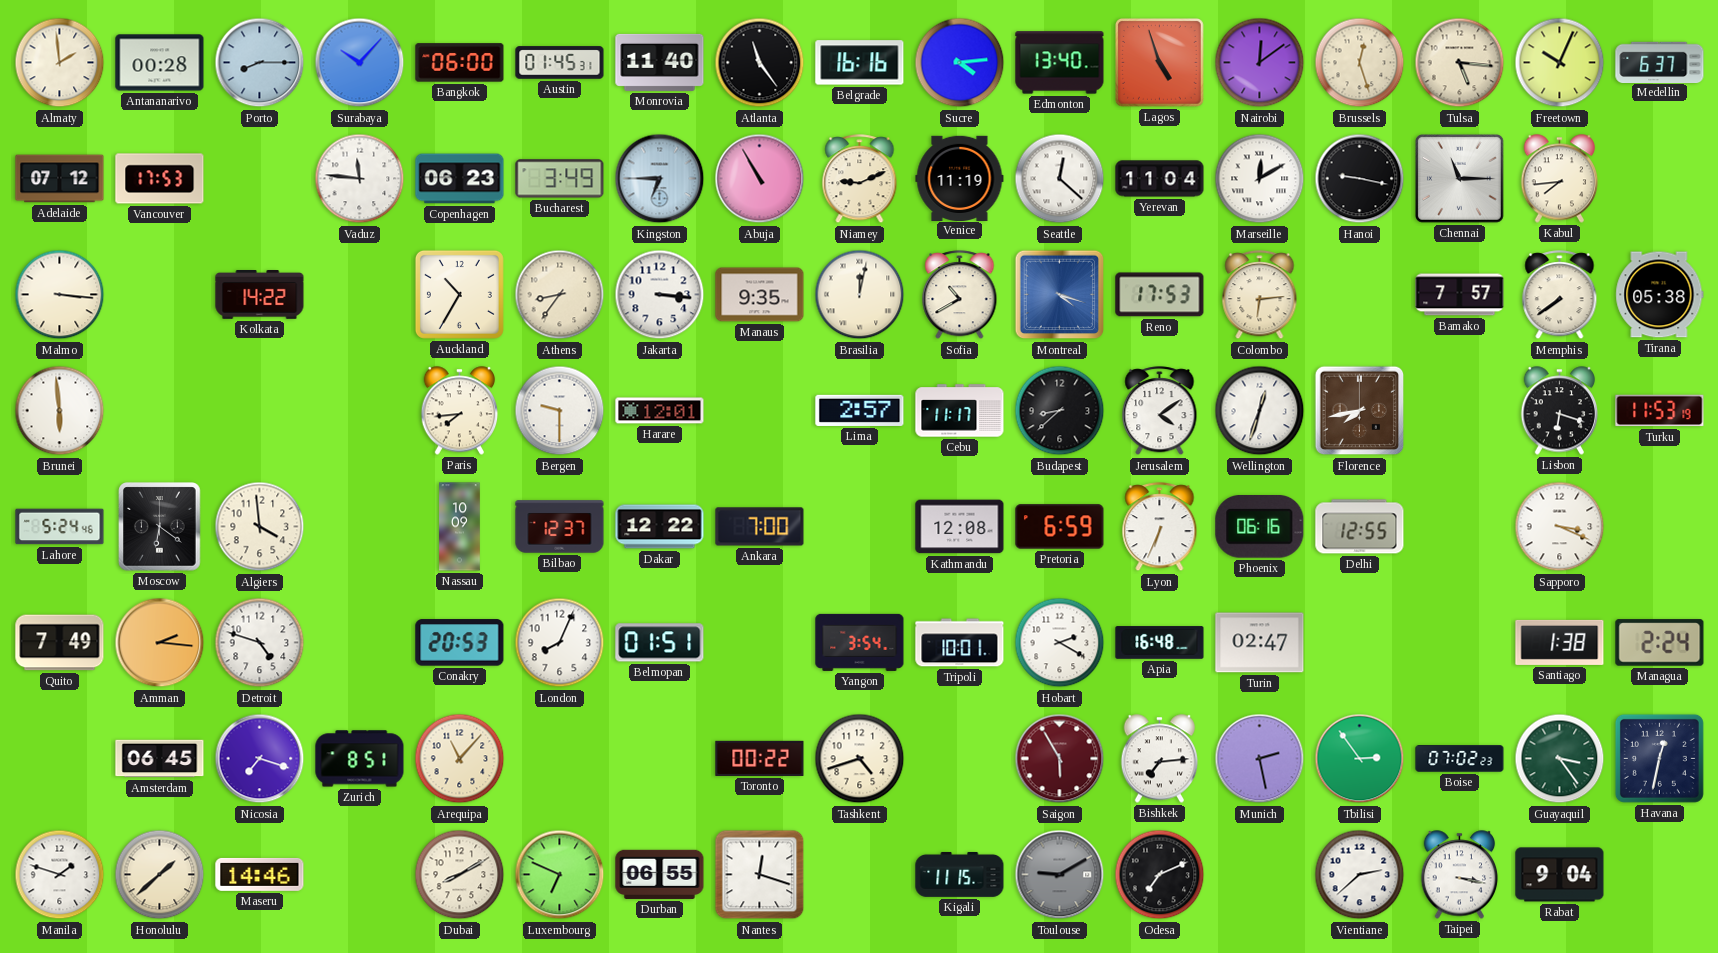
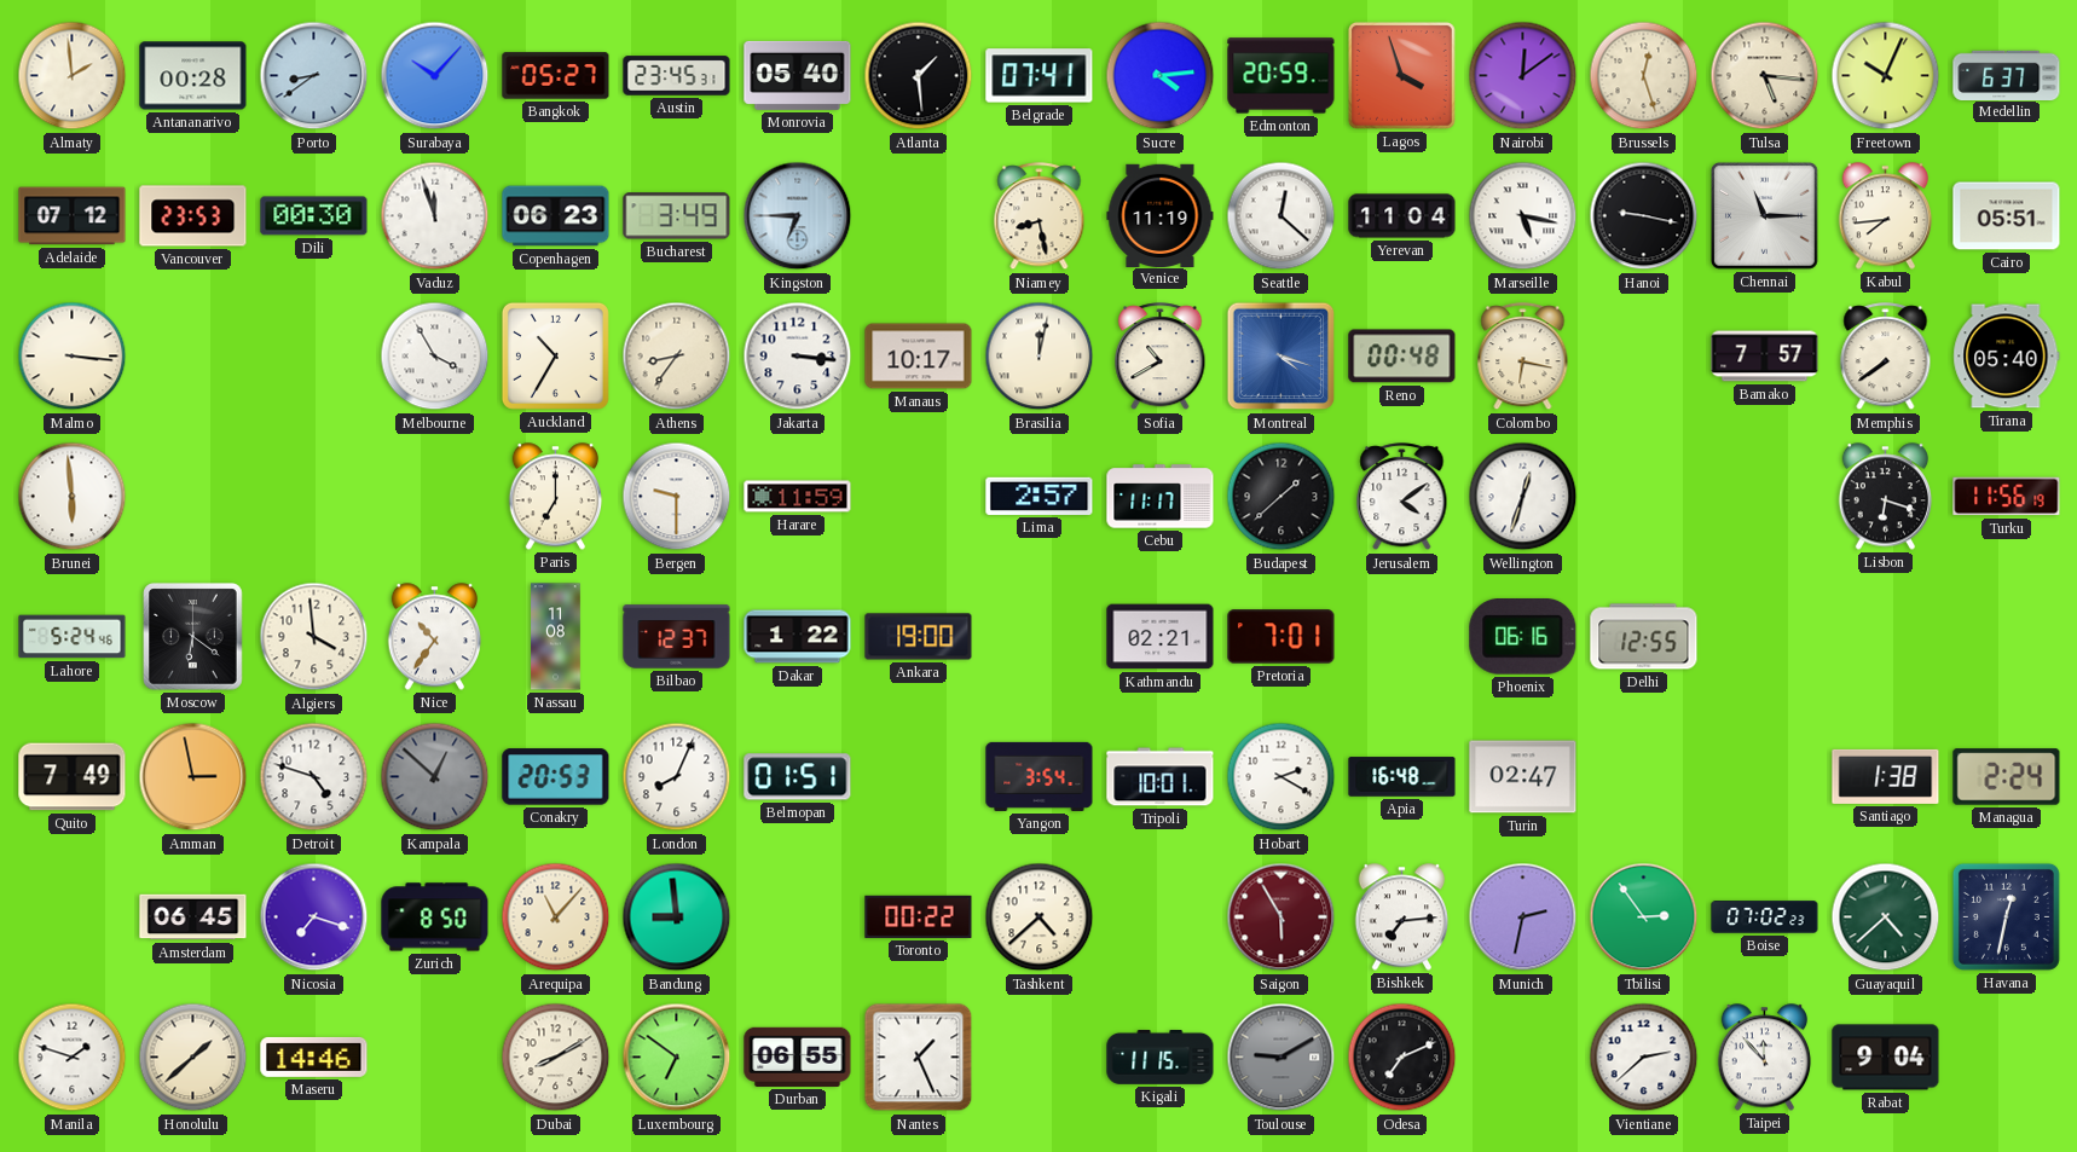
Porto: 8:15 -> 8:39
Bangkok: 06:00 -> 05:27
Austin: 01:45 -> 23:45
Monrovia: 11:40 -> 05:40
Atlanta: 11:24 -> 1:29
Belgrade: 16:16 -> 07:41
Edmonton: 13:40 -> 20:59
Lagos: 4:57 -> 3:57
Vancouver: 17:53 -> 23:53
Dili: none -> 00:30
Vaduz: 11:46 -> 11:57
Abuja: 10:55 -> none
Niamey: 9:11 -> 8:28
Marseille: 12:10 -> 5:17
Cairo: none -> 05:51
Kolkata: 14:22 -> none
Melbourne: none -> 3:55
Manaus: 9:35 -> 10:17
Reno: 17:53 -> 00:48
Colombo: 6:14 -> 6:17
Tirana: 05:38 -> 05:40
Paris: 7:44 -> 7:00
Harare: 12:01 -> 11:59
Budapest: 8:38 -> 1:38
Florence: 7:43 -> none
Turku: 11:53 -> 11:56
Nice: none -> 10:36
Nassau: 10:09 -> 11:08
Dakar: 12:22 -> 1:22
Ankara: 7:00 -> 19:00
Kathmandu: 12:08 -> 02:21
Pretoria: 6:59 -> 7:01
Lyon: 6:34 -> none
Sapporo: 3:19 -> none
Amman: 2:16 -> 2:58
Kampala: none -> 12:52
Zurich: 8:51 -> 8:50
Bandung: none -> 8:59
Tashkent: 4:42 -> 4:38
Munich: 2:28 -> 2:32
Guayaquil: 3:24 -> 4:38
Luxembourg: 6:49 -> 6:51
Nantes: 12:18 -> 1:26
Taipei: 3:17 -> 11:53
